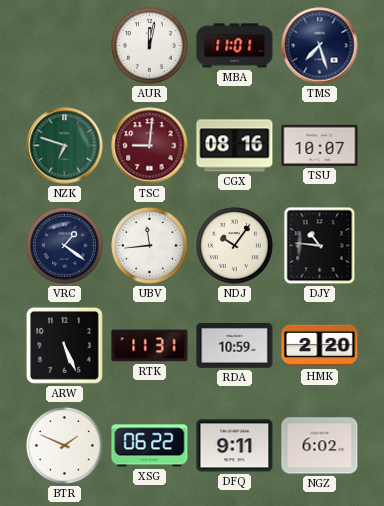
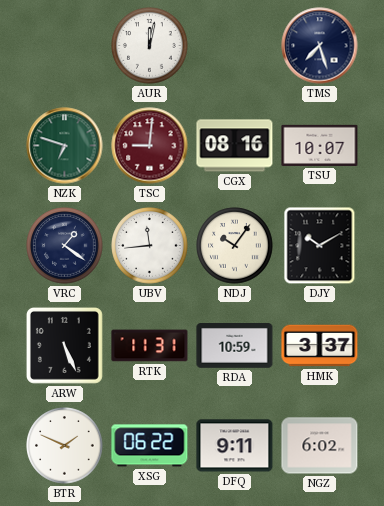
MBA: 11:01 -> none
DJY: 10:46 -> 10:10
HMK: 2:20 -> 3:37
